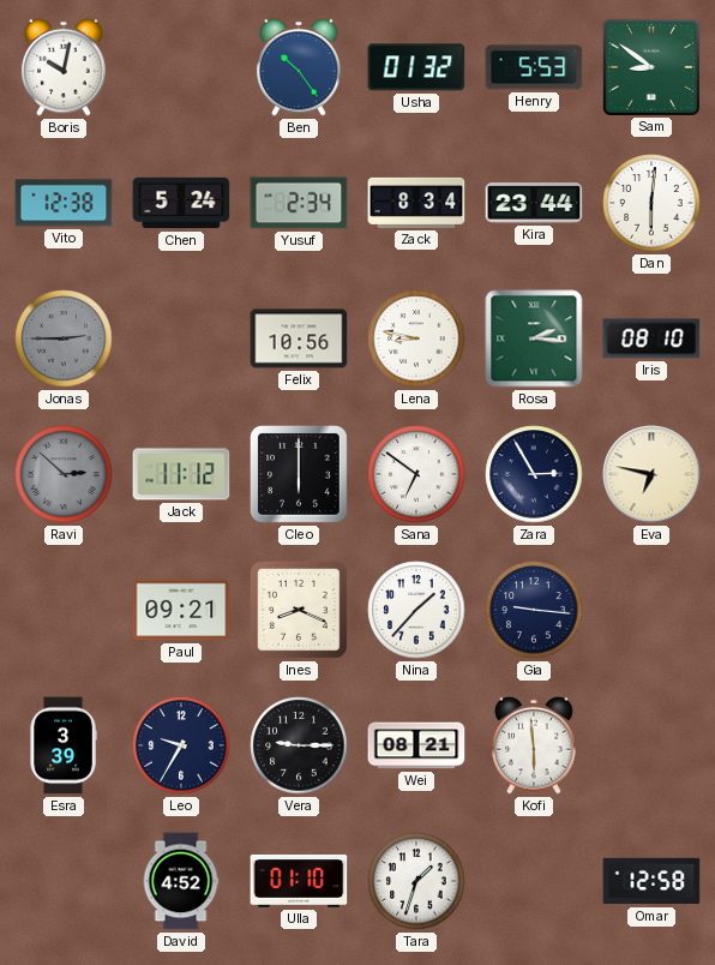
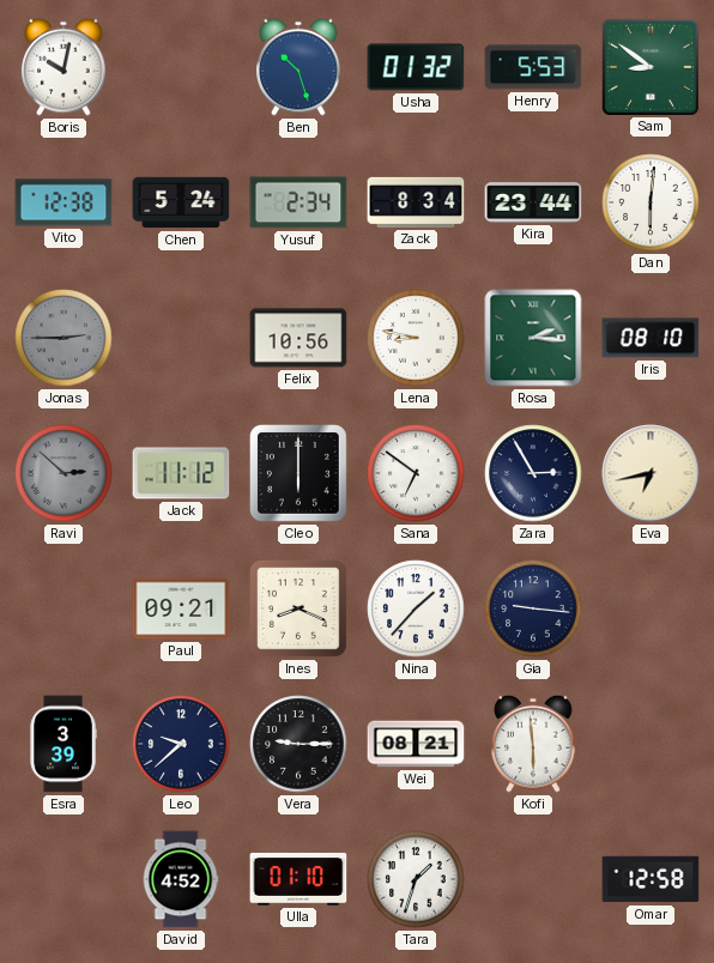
Ben: 10:24 -> 10:27
Eva: 6:47 -> 6:43
Leo: 9:35 -> 9:38
